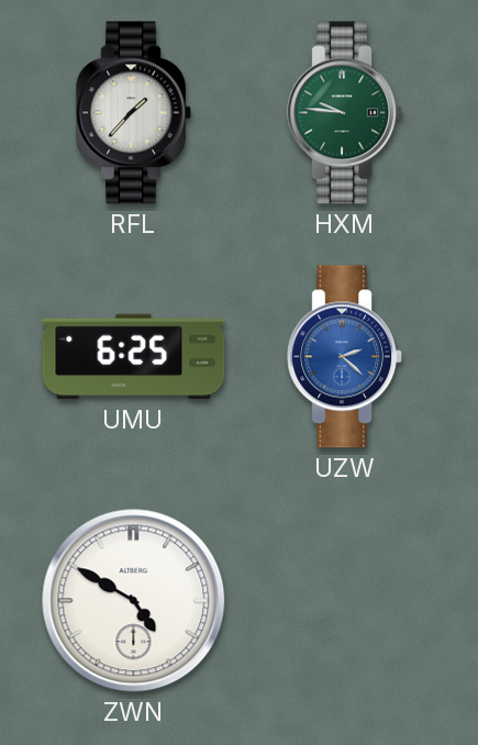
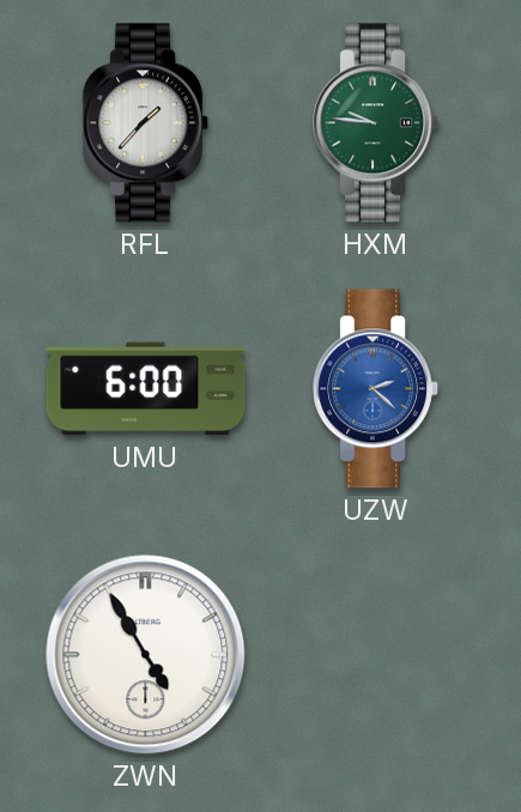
UMU: 6:25 -> 6:00
ZWN: 4:50 -> 4:55
